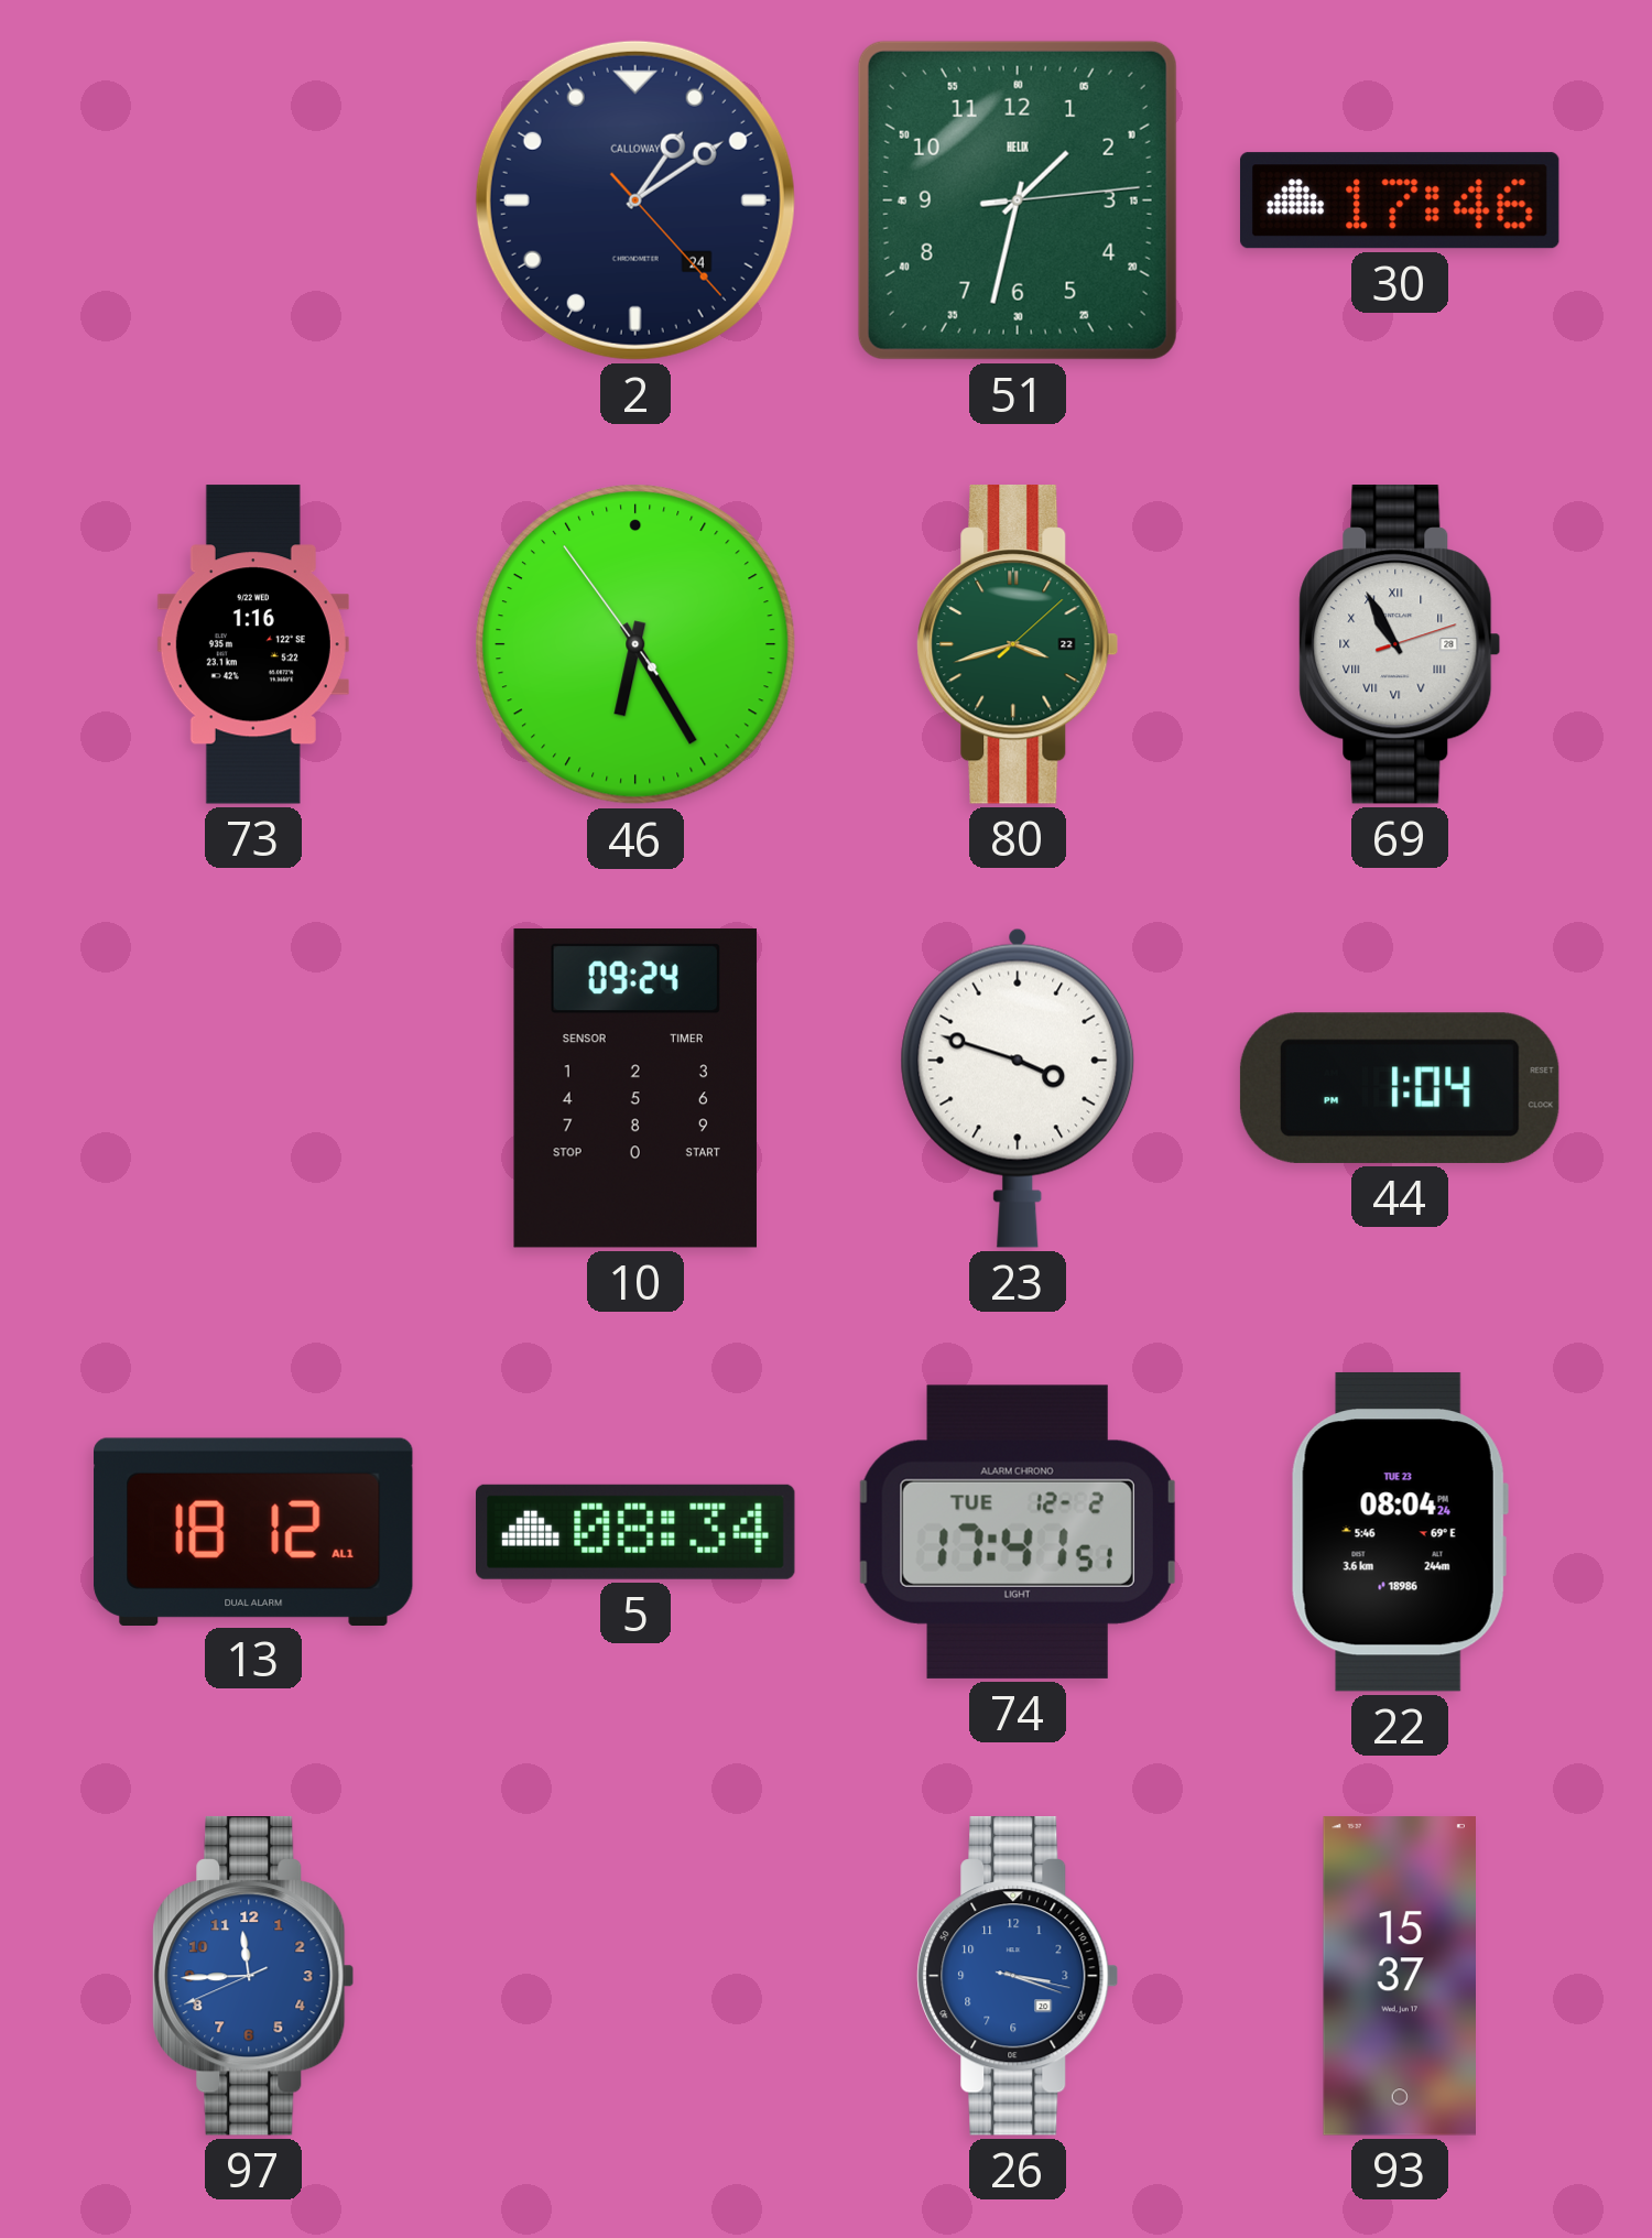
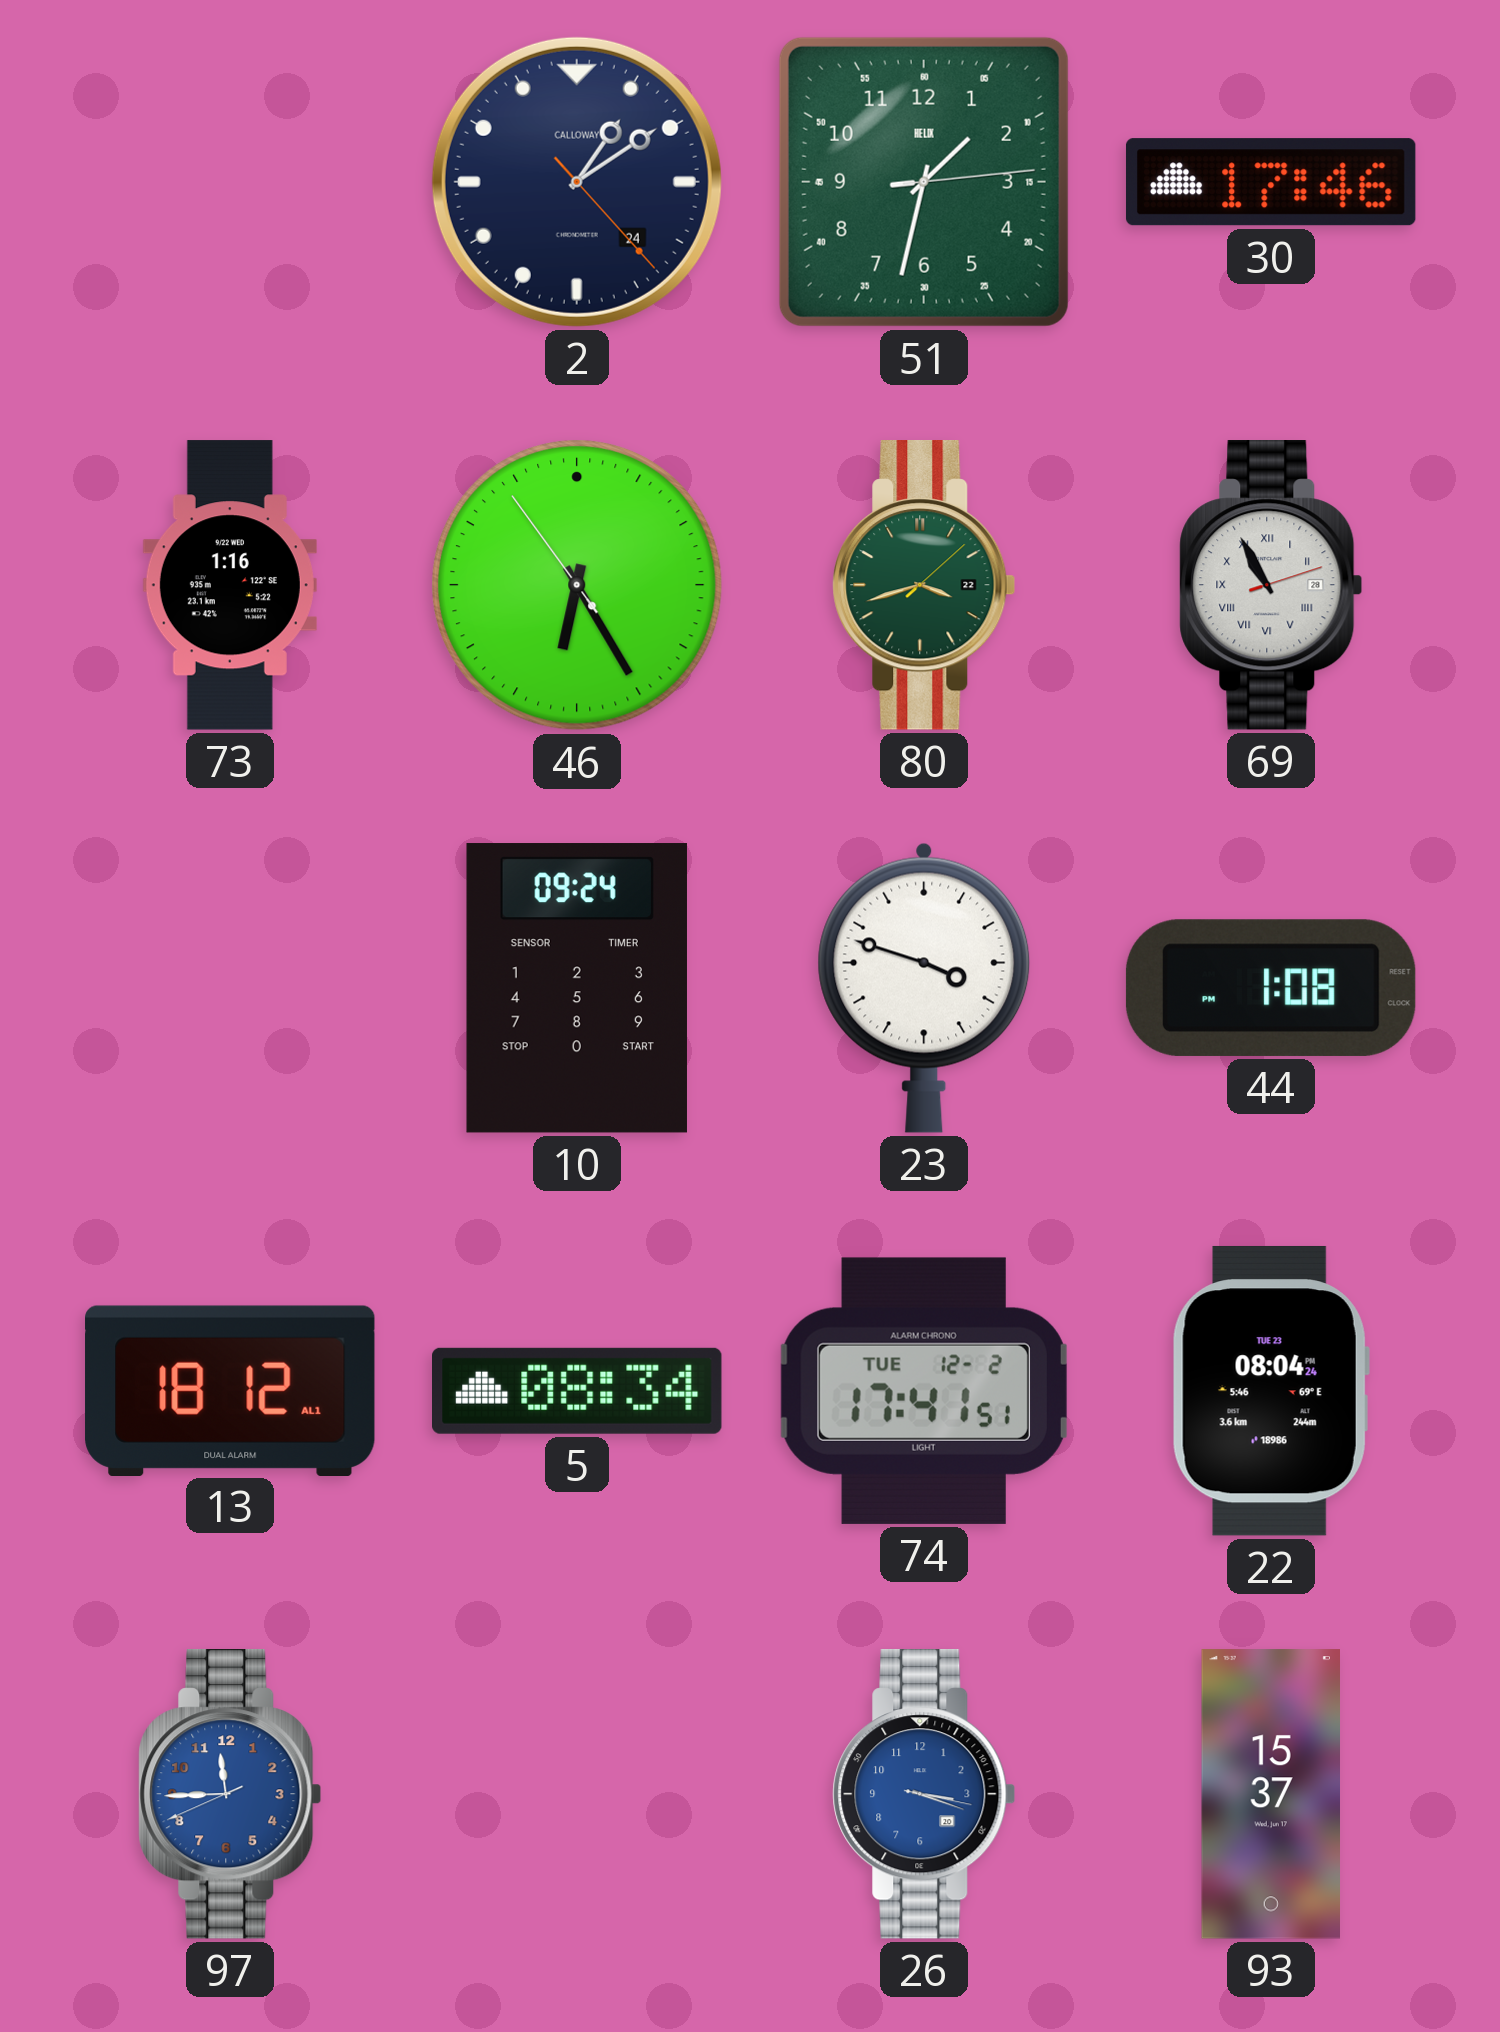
44: 1:04 -> 1:08
